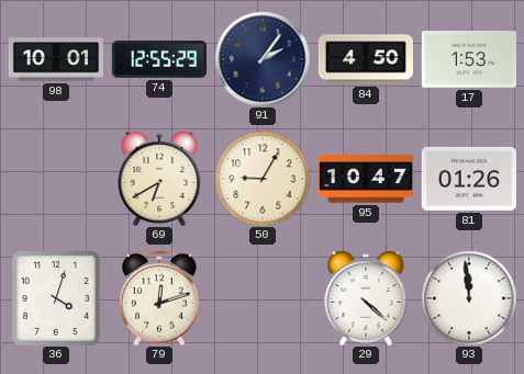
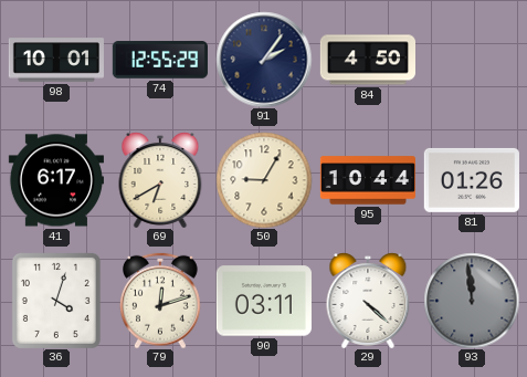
17: 1:53 -> none
41: none -> 6:17
95: 10:47 -> 10:44
90: none -> 03:11
93 dial: white -> grey
